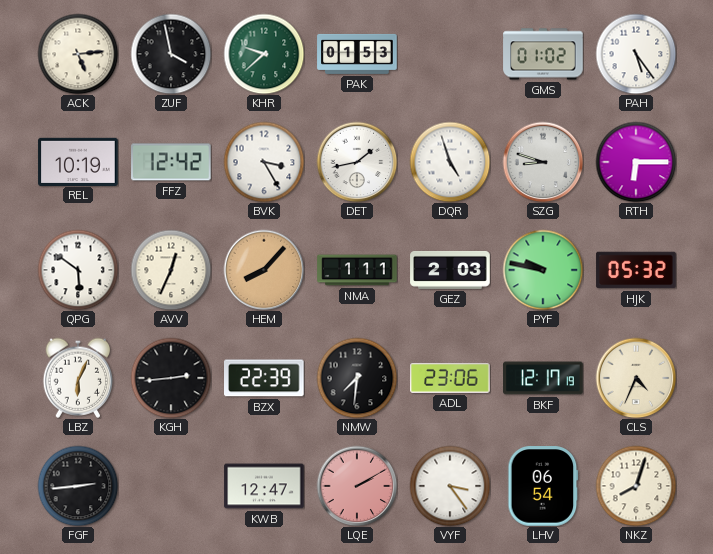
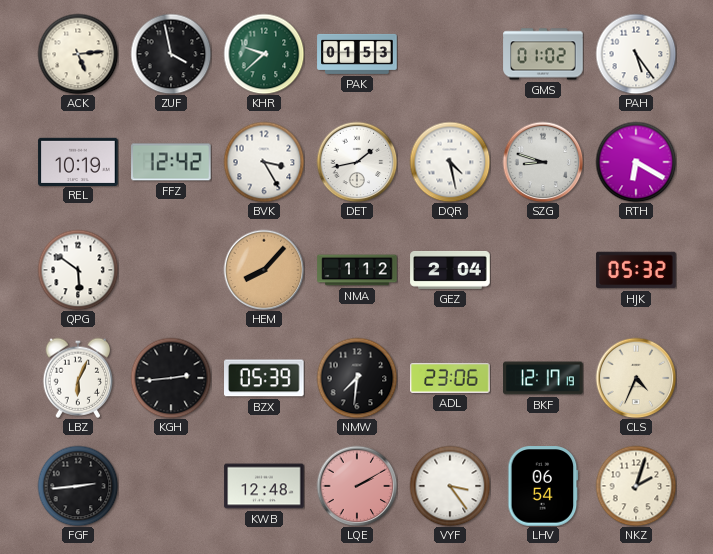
DQR: 4:57 -> 4:28
RTH: 6:15 -> 6:20
AVV: 12:34 -> none
NMA: 1:11 -> 1:12
GEZ: 2:03 -> 2:04
PYF: 9:47 -> none
BZX: 22:39 -> 05:39
KWB: 12:47 -> 12:48
NKZ: 8:03 -> 2:03
